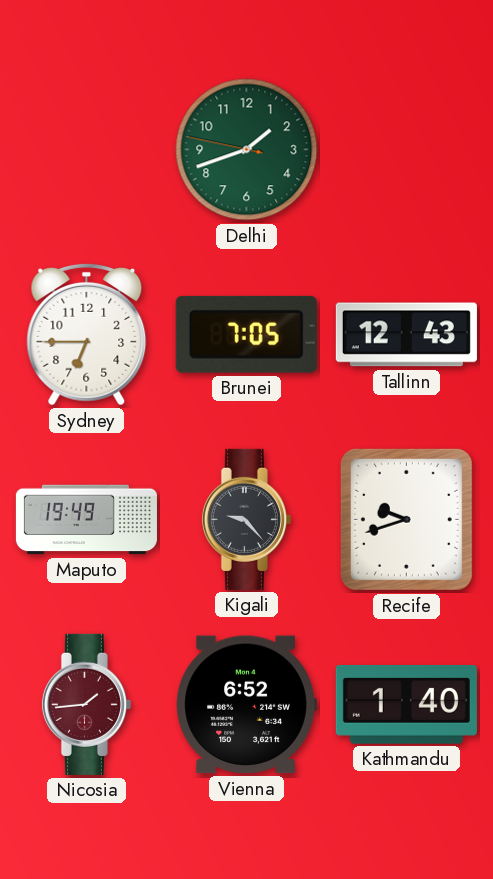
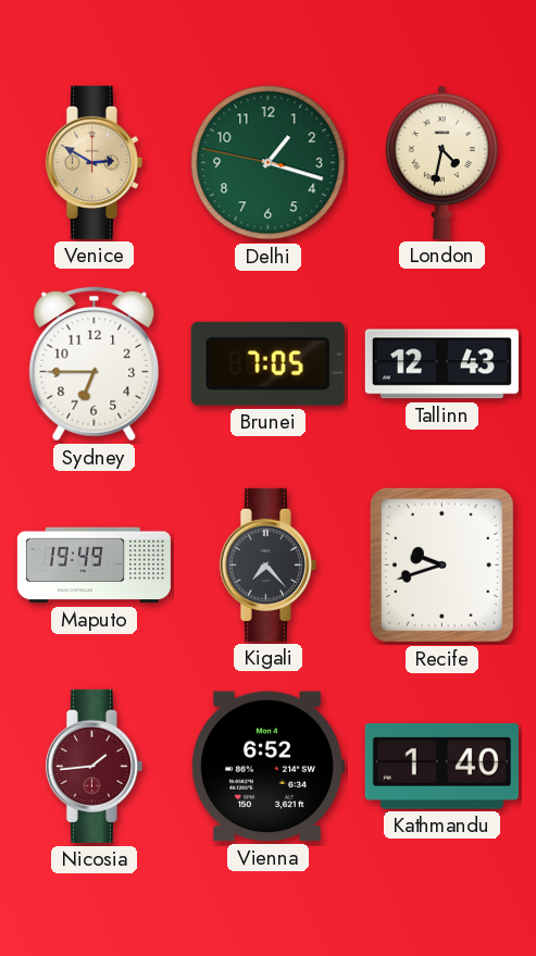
Venice: none -> 2:50
Delhi: 1:41 -> 1:17
London: none -> 4:32
Kigali: 9:23 -> 7:23
